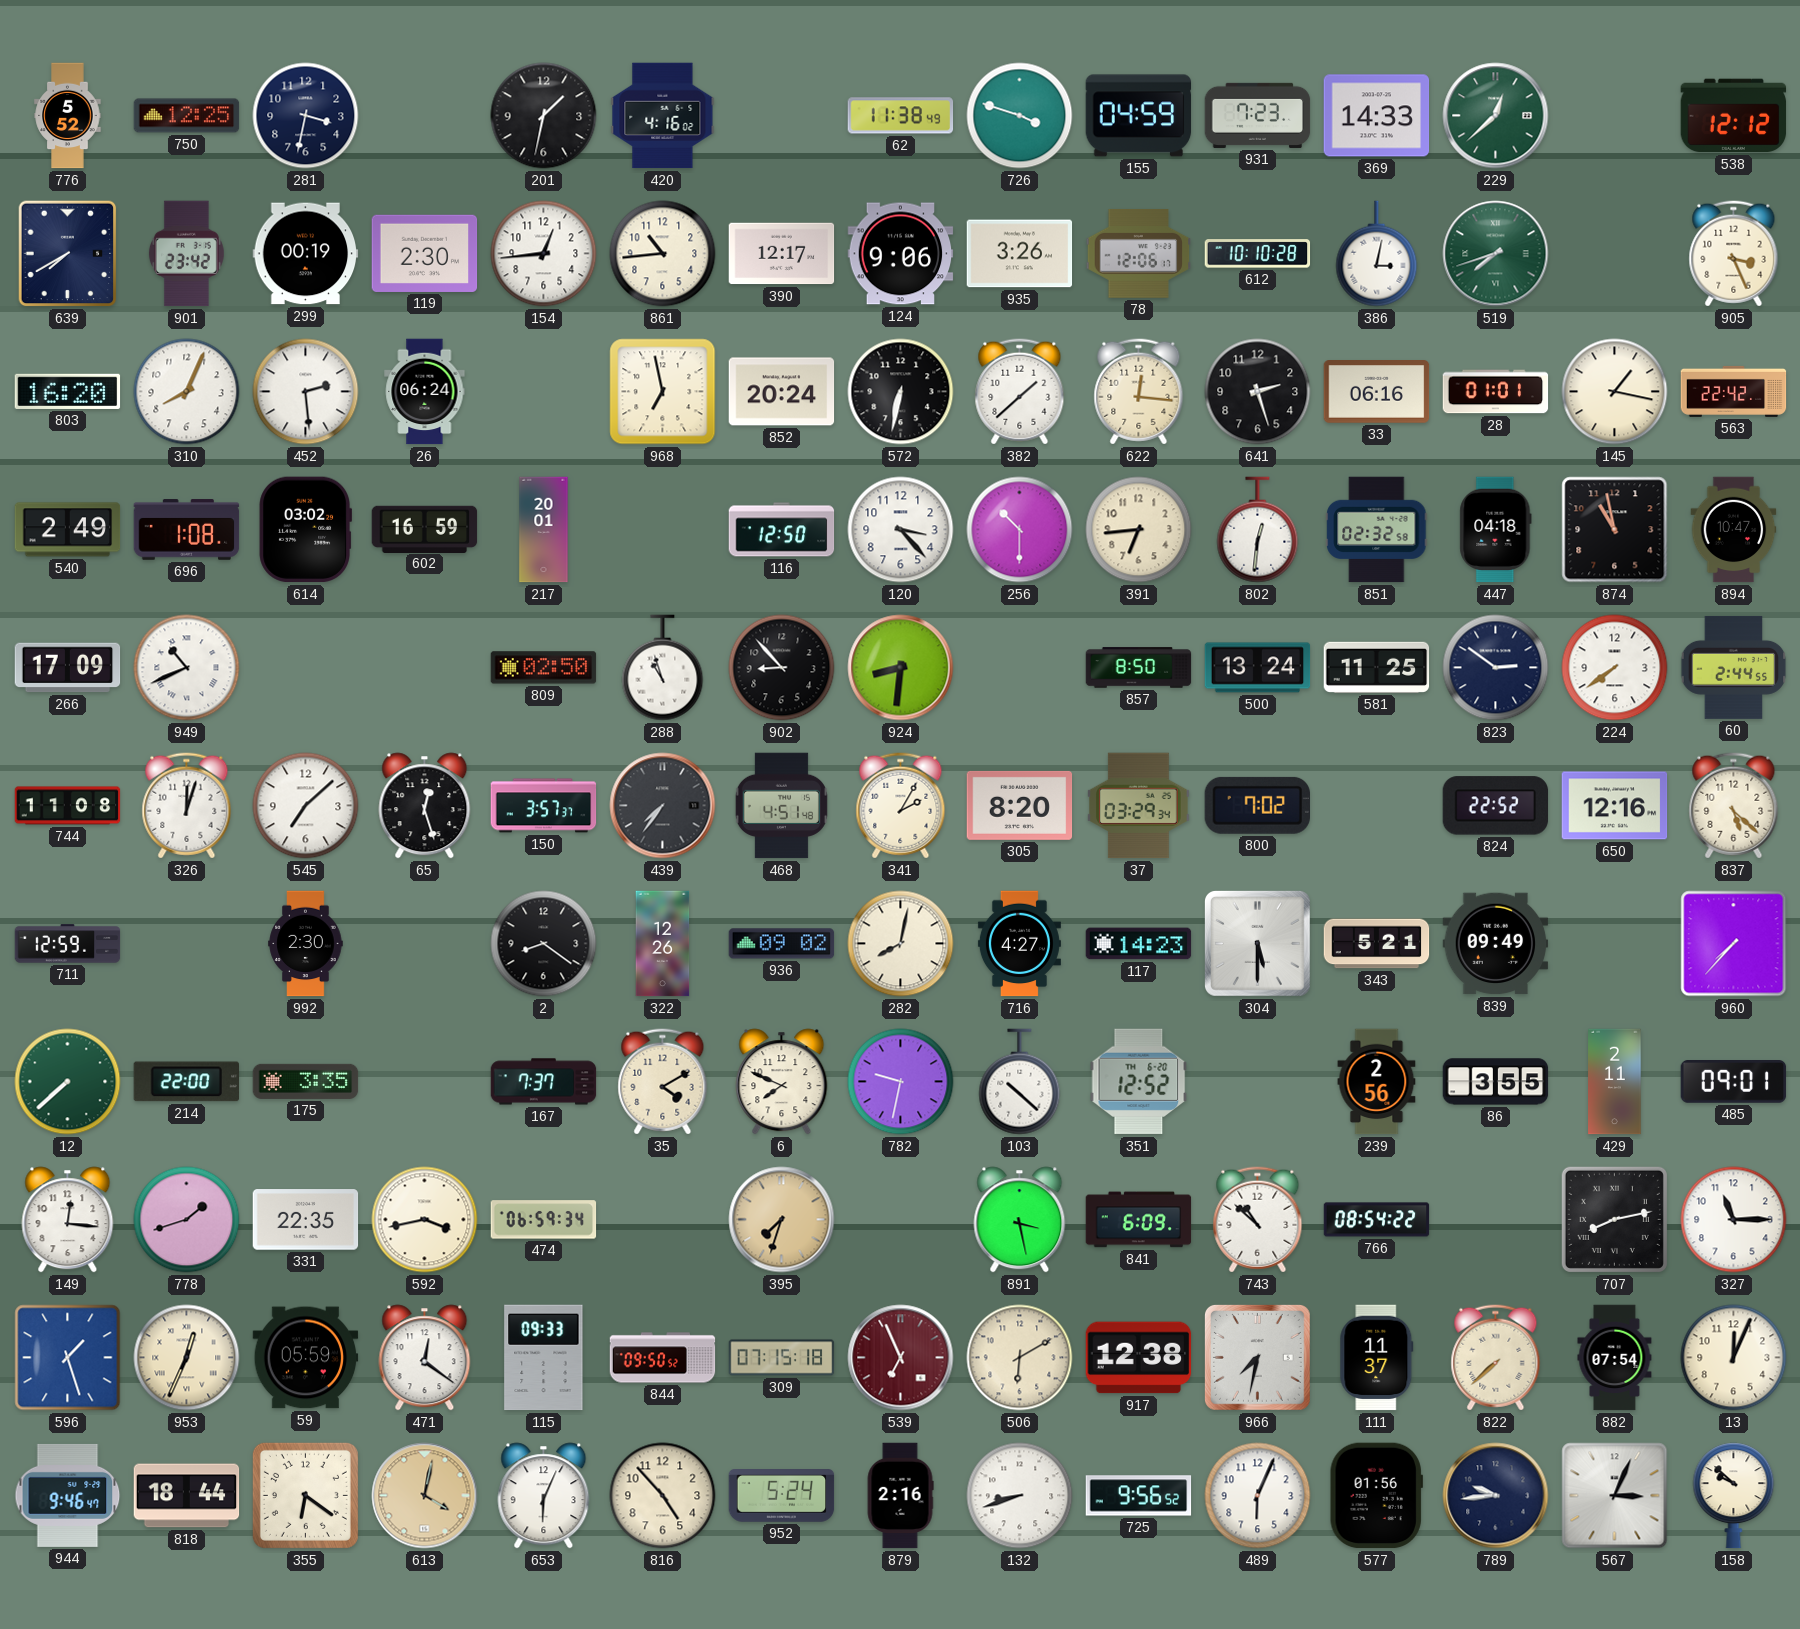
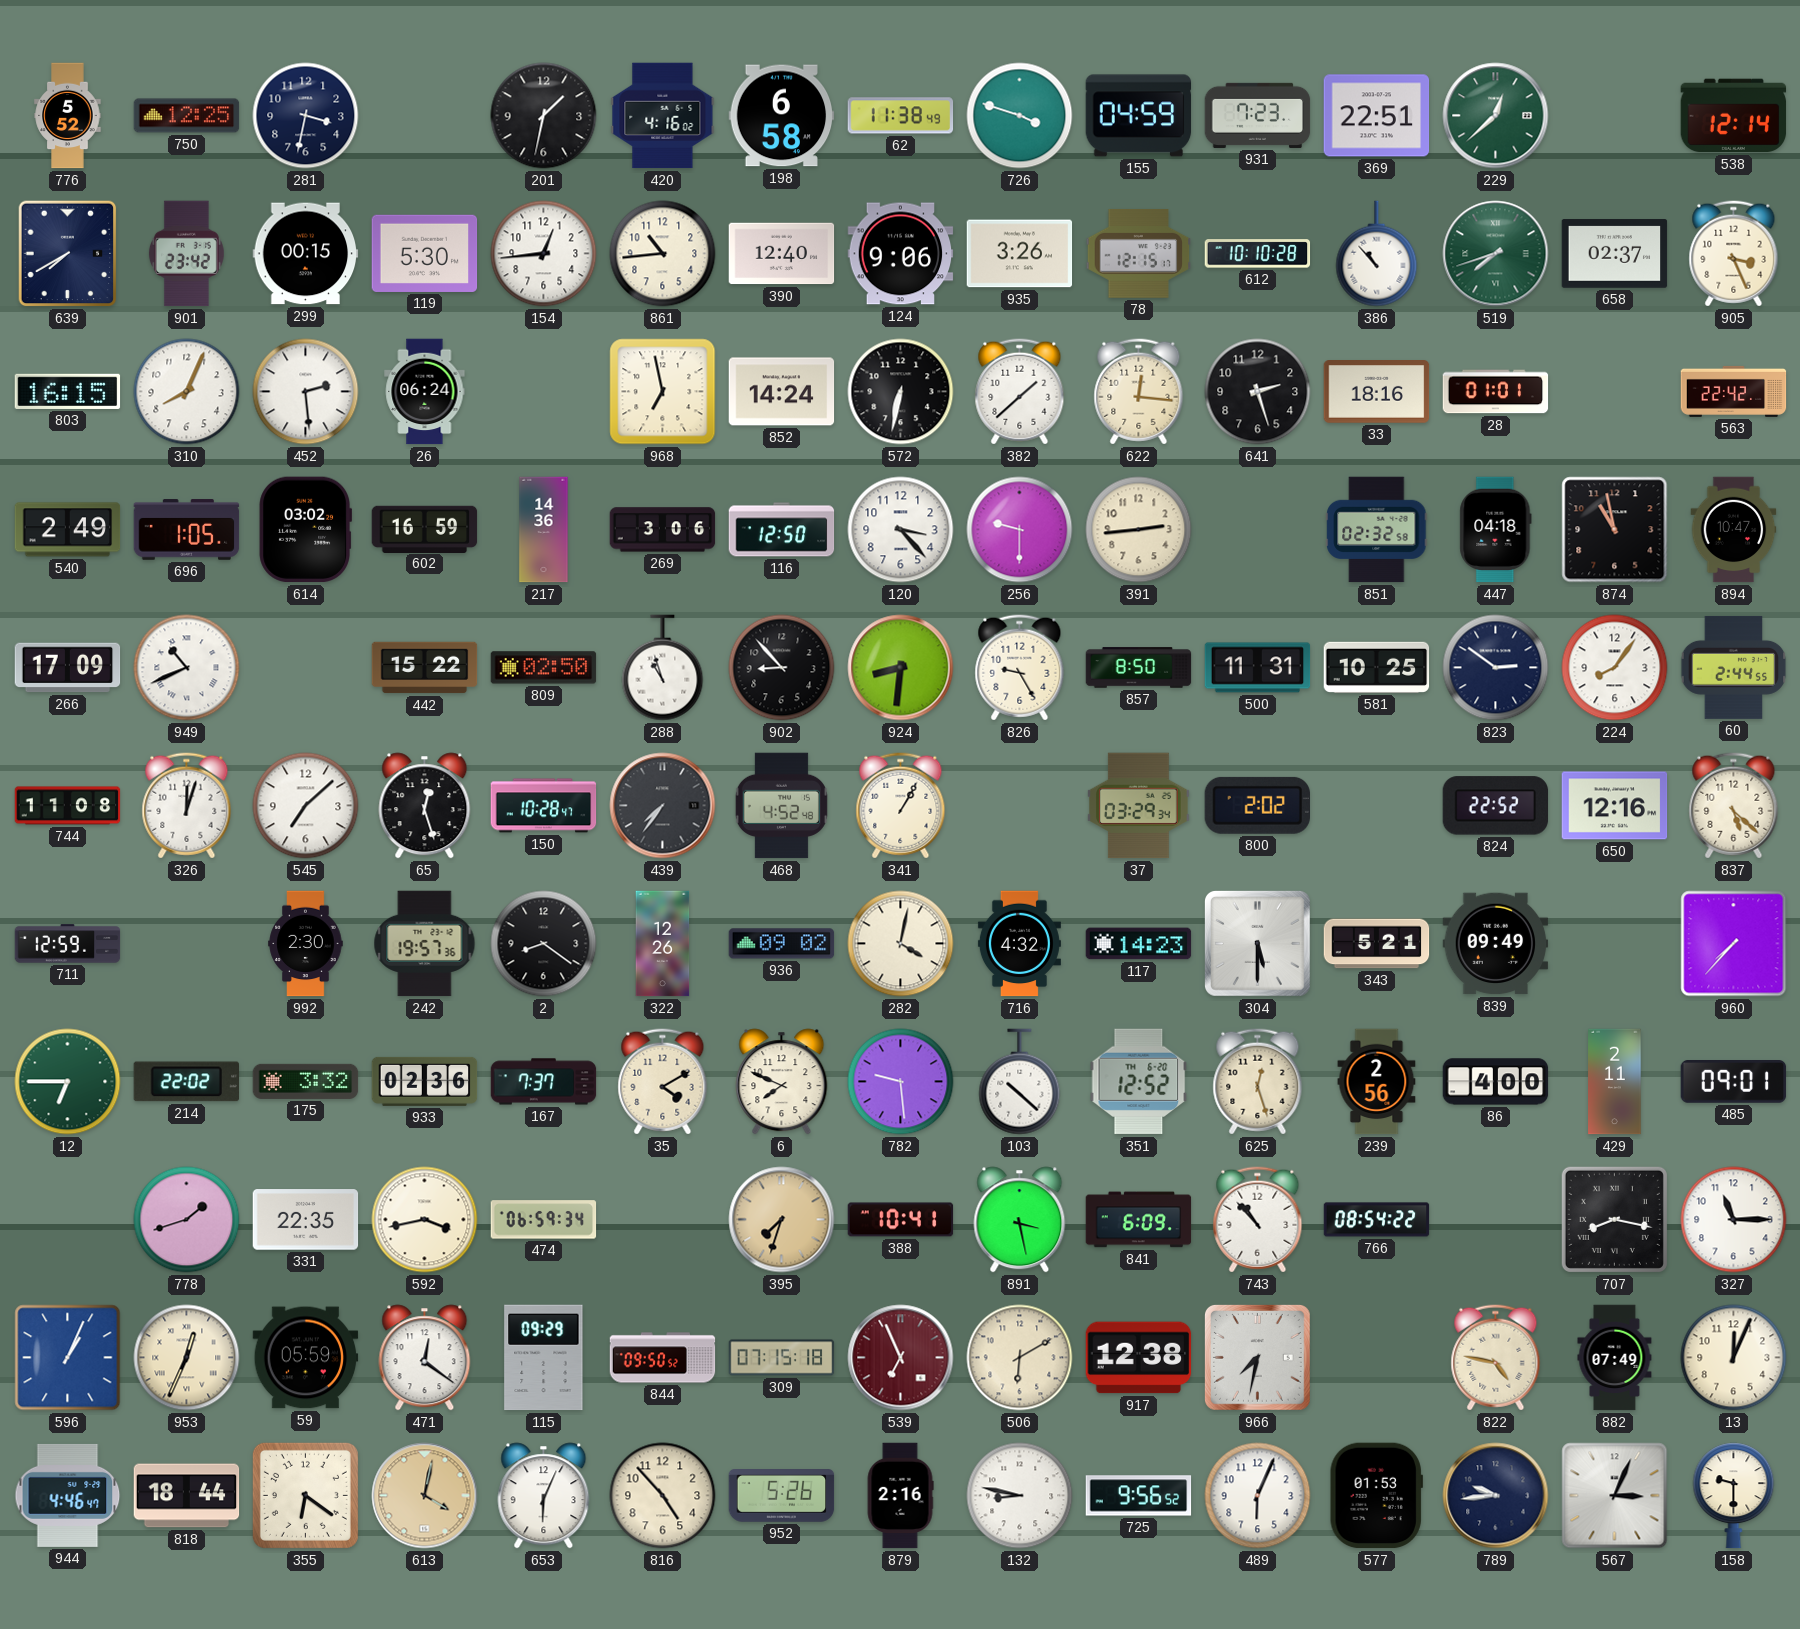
198: none -> 6:58
369: 14:33 -> 22:51
538: 12:12 -> 12:14
299: 00:19 -> 00:15
119: 2:30 -> 5:30
390: 12:17 -> 12:40
78: 12:06 -> 12:15
386: 3:02 -> 10:53
658: none -> 02:37
803: 16:20 -> 16:15
852: 20:24 -> 14:24
33: 06:16 -> 18:16
145: 1:17 -> none
696: 1:08 -> 1:05
217: 20:01 -> 14:36
269: none -> 3:06
256: 10:30 -> 9:30
391: 6:44 -> 2:44
802: 12:31 -> none
442: none -> 15:22
826: none -> 9:25
500: 13:24 -> 11:31
581: 11:25 -> 10:25
224: 7:39 -> 8:06
150: 3:57 -> 10:28
468: 4:51 -> 4:52
341: 2:05 -> 1:05
305: 8:20 -> none
800: 7:02 -> 2:02
242: none -> 19:57
282: 8:02 -> 4:02
716: 4:27 -> 4:32
12: 7:38 -> 6:45
214: 22:00 -> 22:02
175: 3:35 -> 3:32
933: none -> 02:36
782: 9:32 -> 9:29
625: none -> 12:27
86: 3:55 -> 4:00
149: 12:16 -> none
388: none -> 10:41
743: 10:52 -> 10:53
707: 8:13 -> 8:17
596: 1:27 -> 1:04
115: 09:33 -> 09:29
111: 11:37 -> none
822: 7:38 -> 4:47
882: 07:54 -> 07:49
944: 9:46 -> 4:46
952: 5:24 -> 5:26
132: 8:42 -> 8:47
577: 01:56 -> 01:53
158: 9:52 -> 9:30
